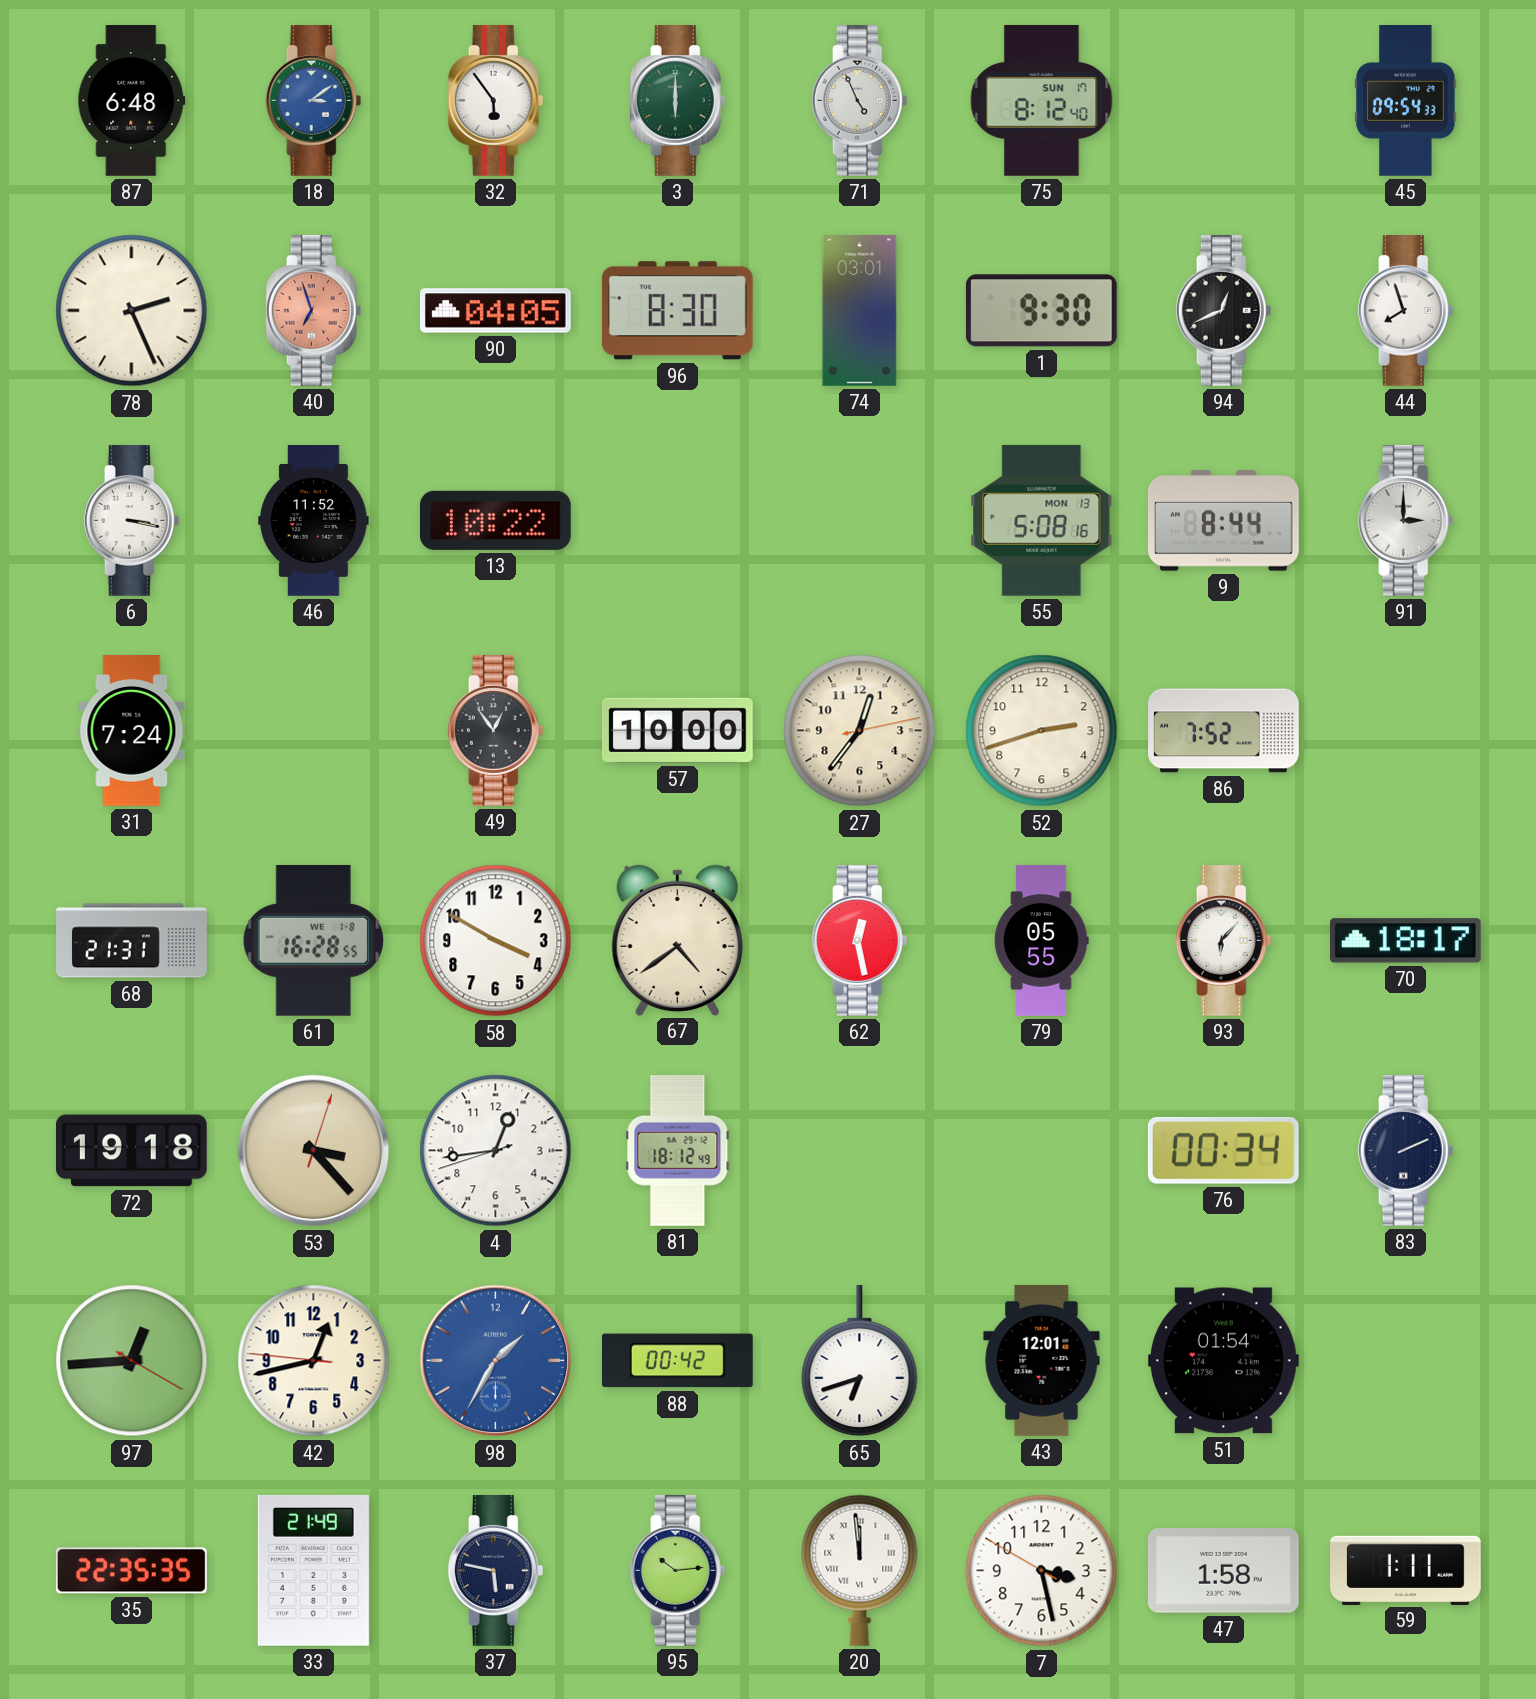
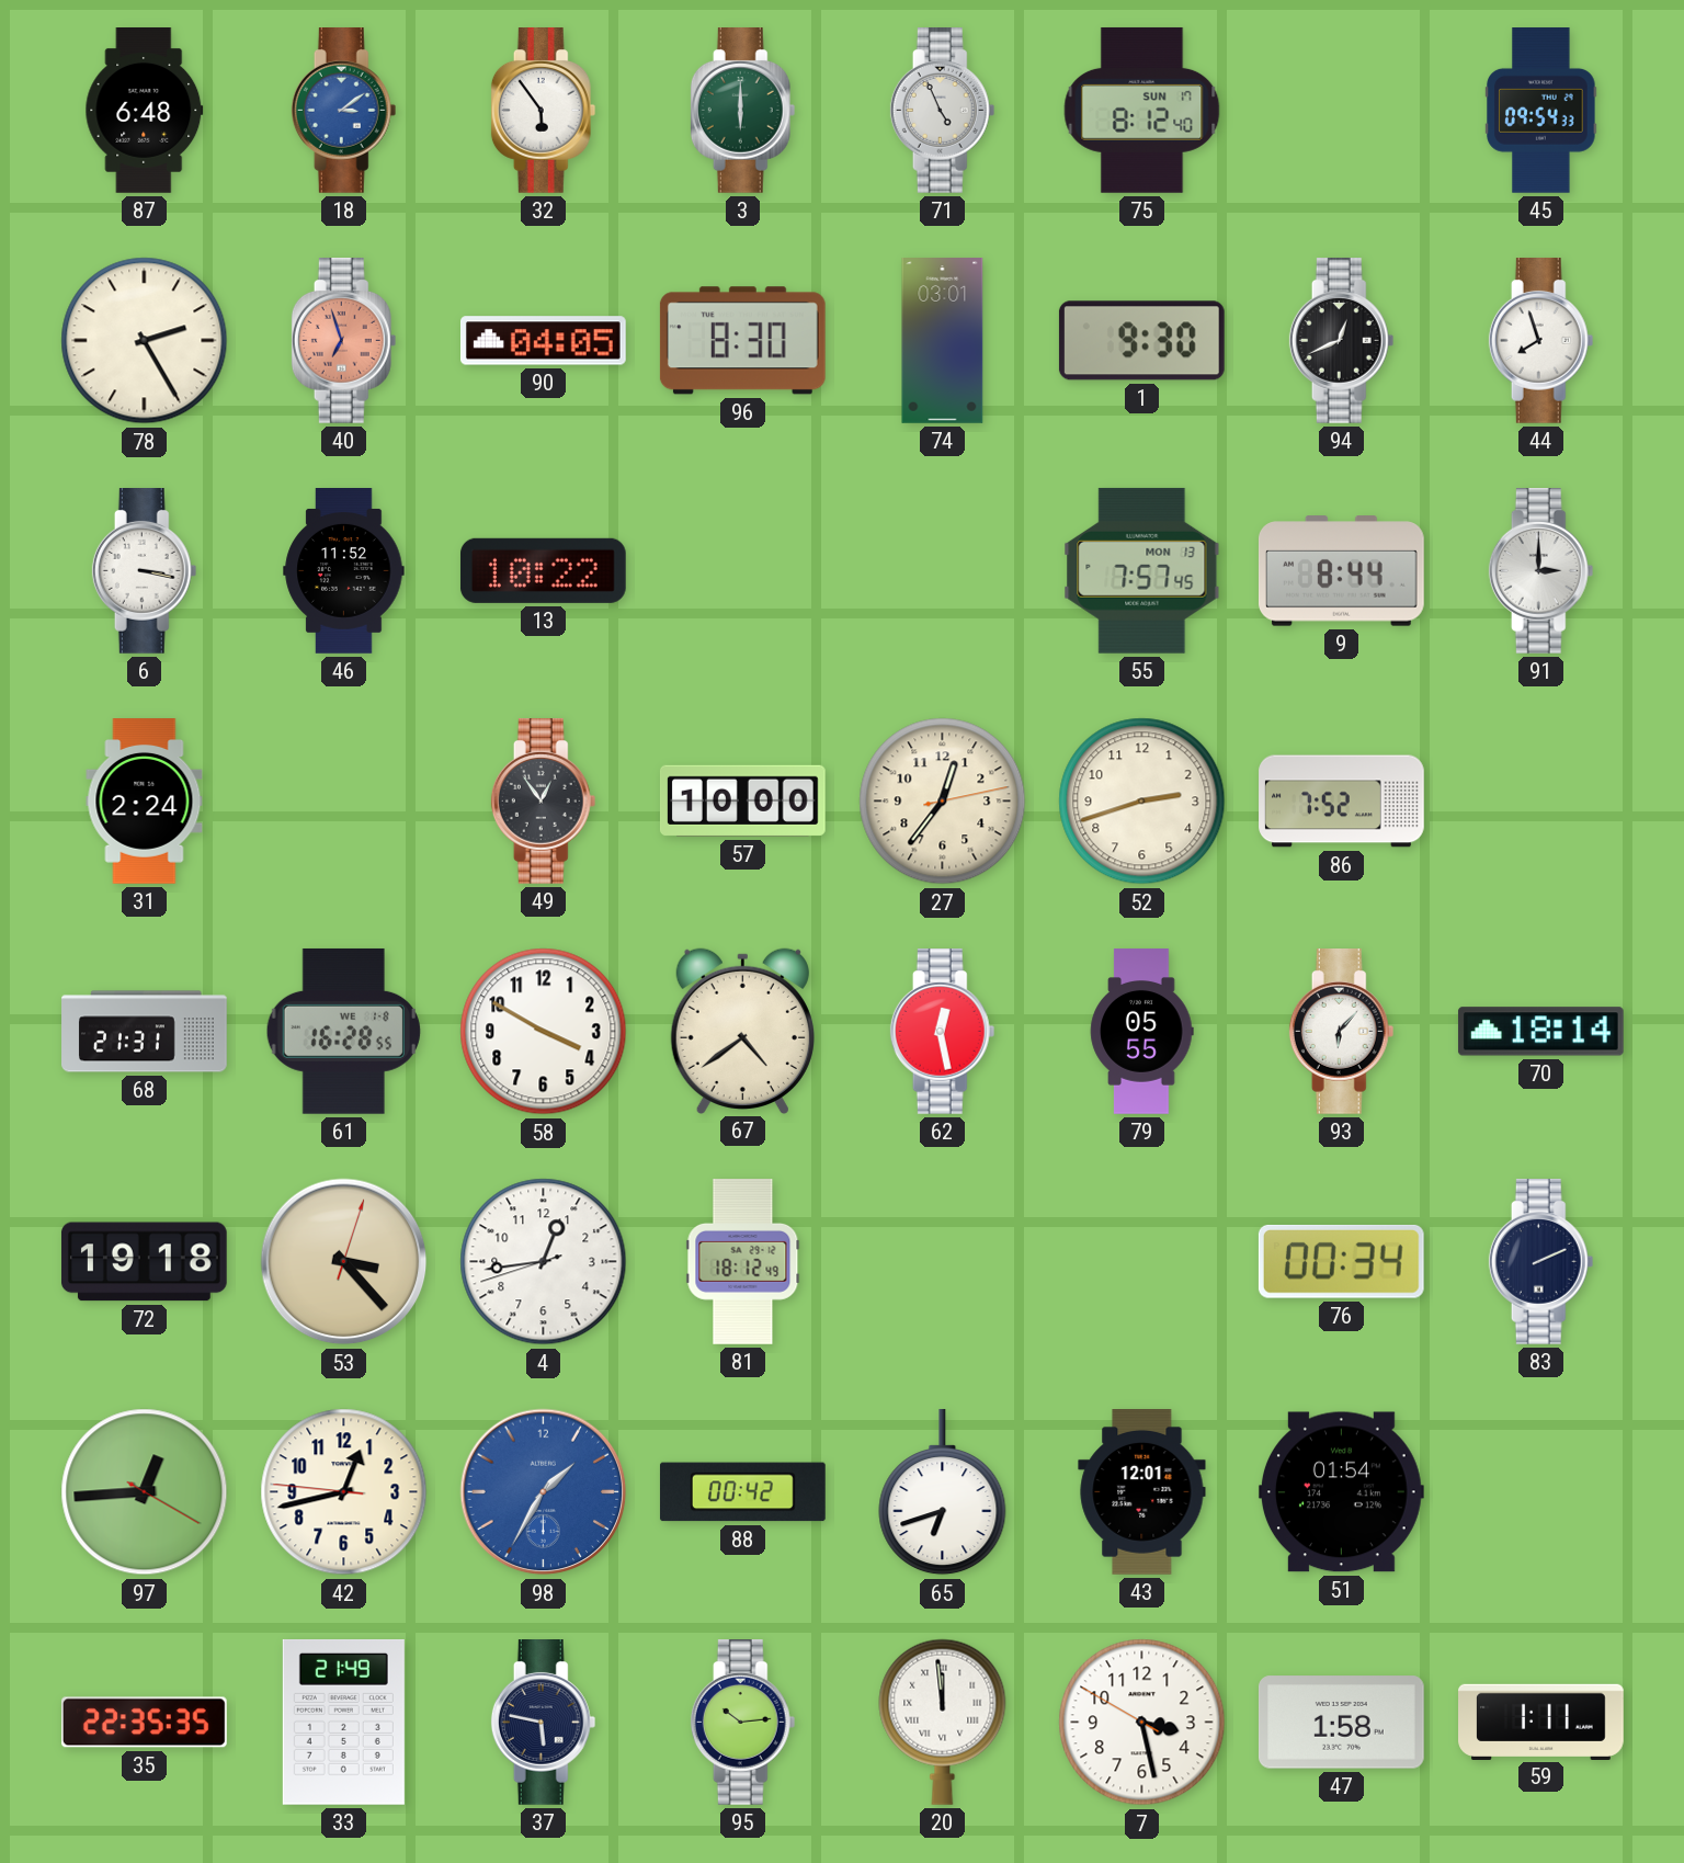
78: 2:26 -> 2:25
55: 5:08 -> 7:57
31: 7:24 -> 2:24
70: 18:17 -> 18:14
